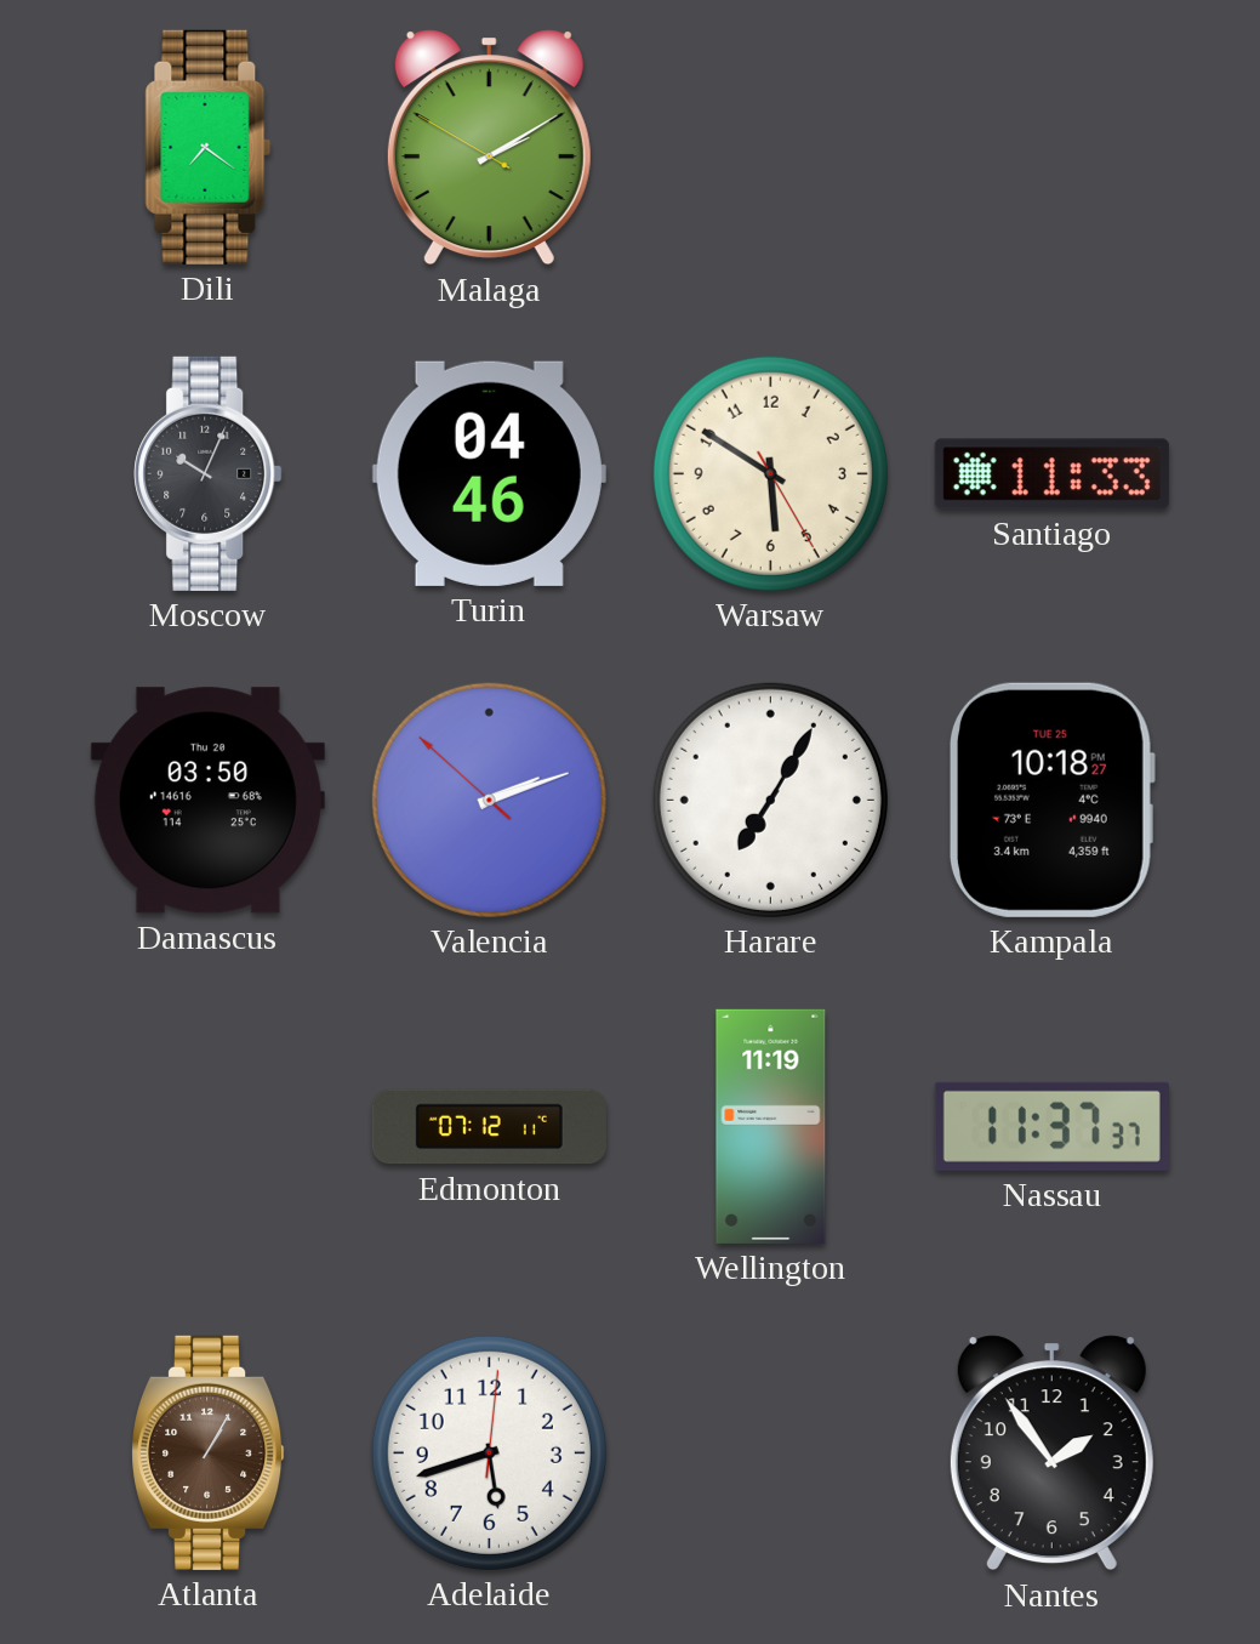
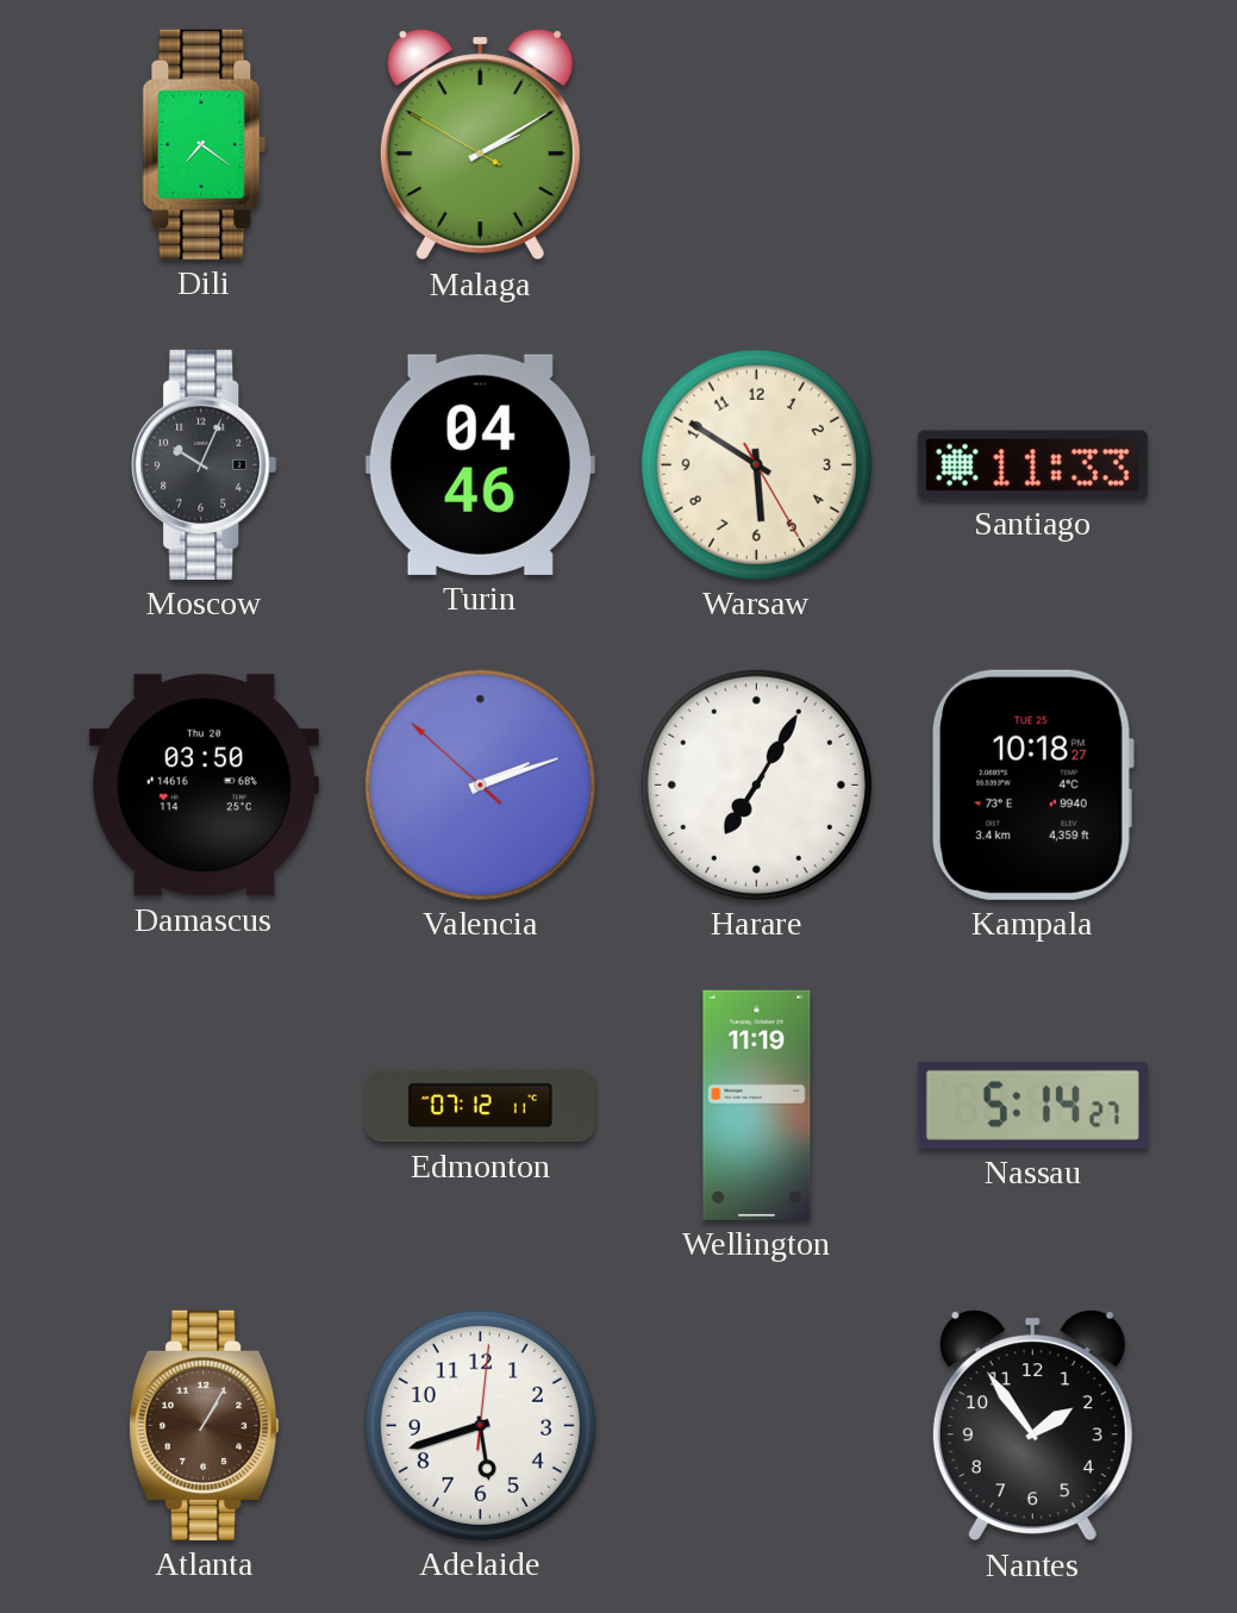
Nassau: 11:37 -> 5:14
